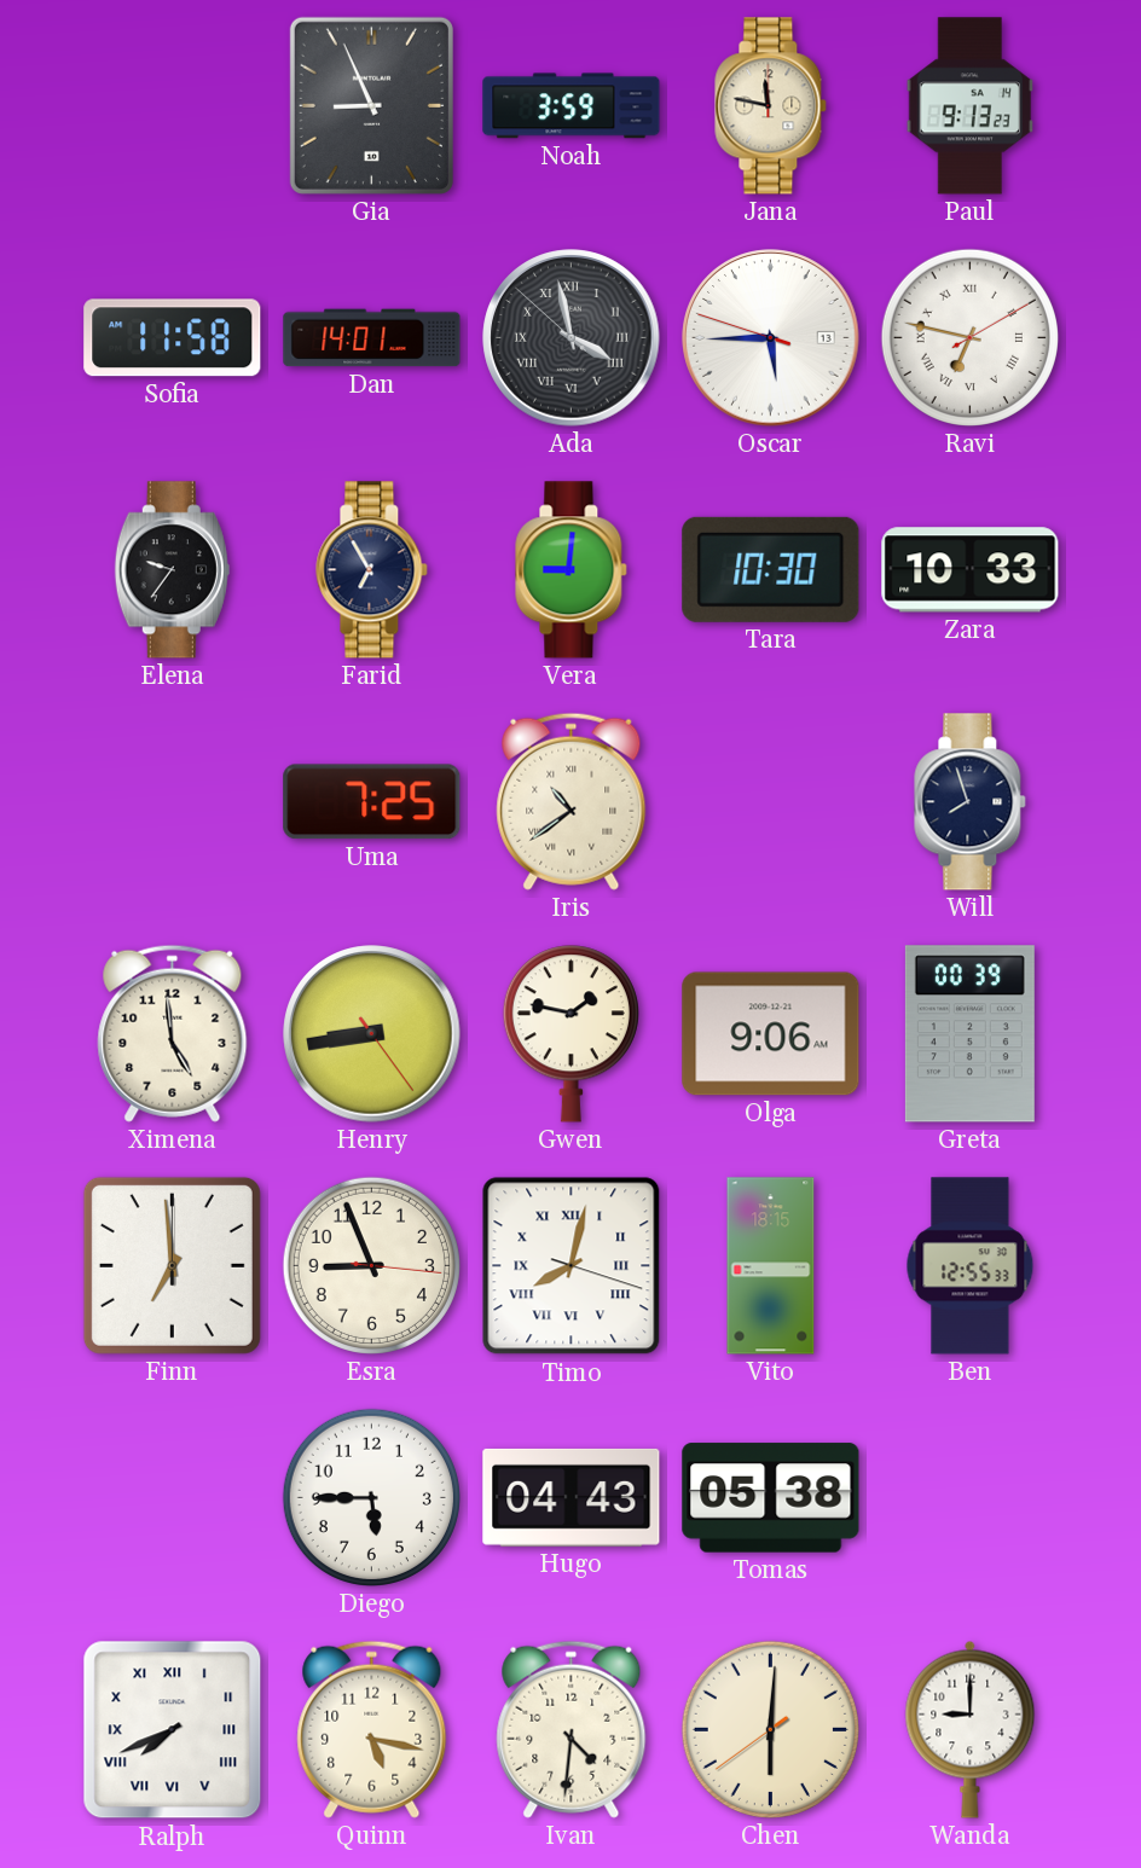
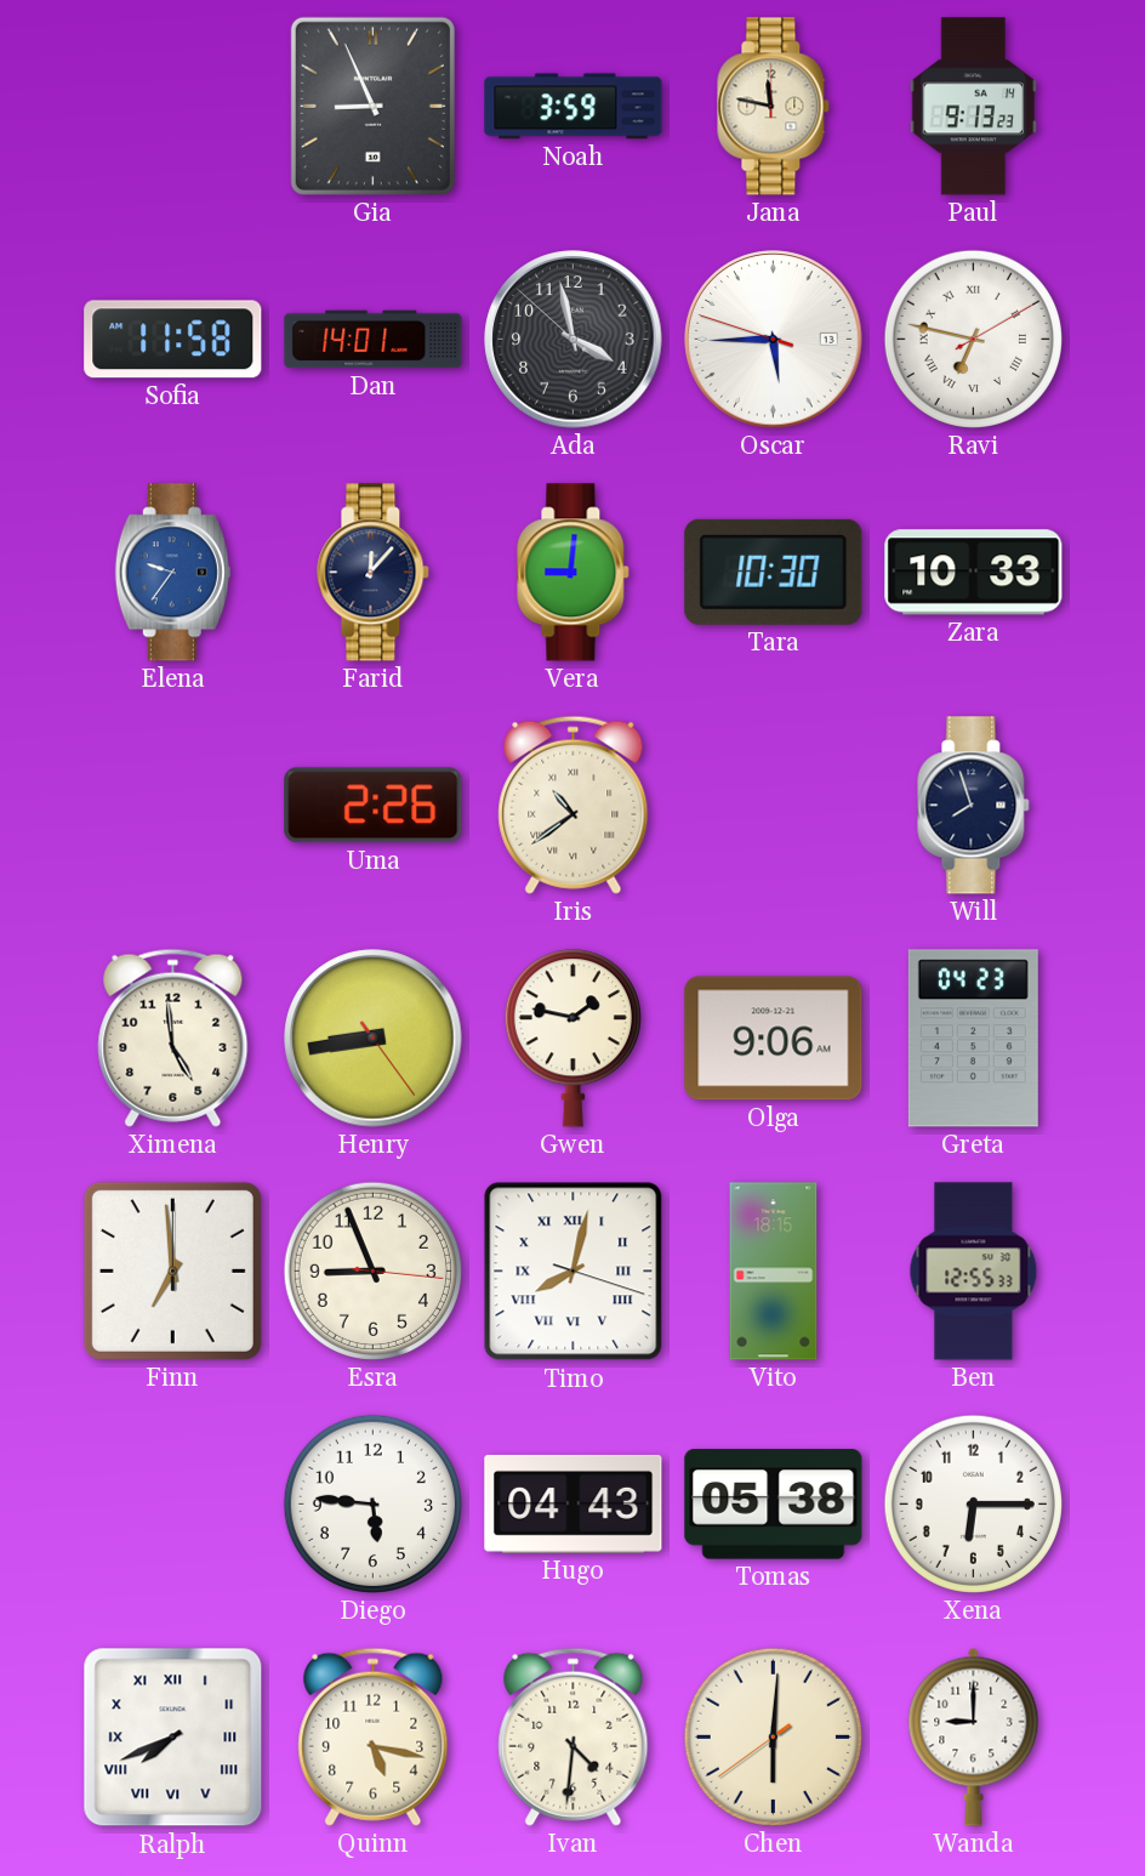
Ada numerals: Roman -> Arabic
Elena dial: black -> blue
Farid: 6:55 -> 12:07
Uma: 7:25 -> 2:26
Greta: 00:39 -> 04:23
Diego: 5:45 -> 5:46
Xena: none -> 6:15
